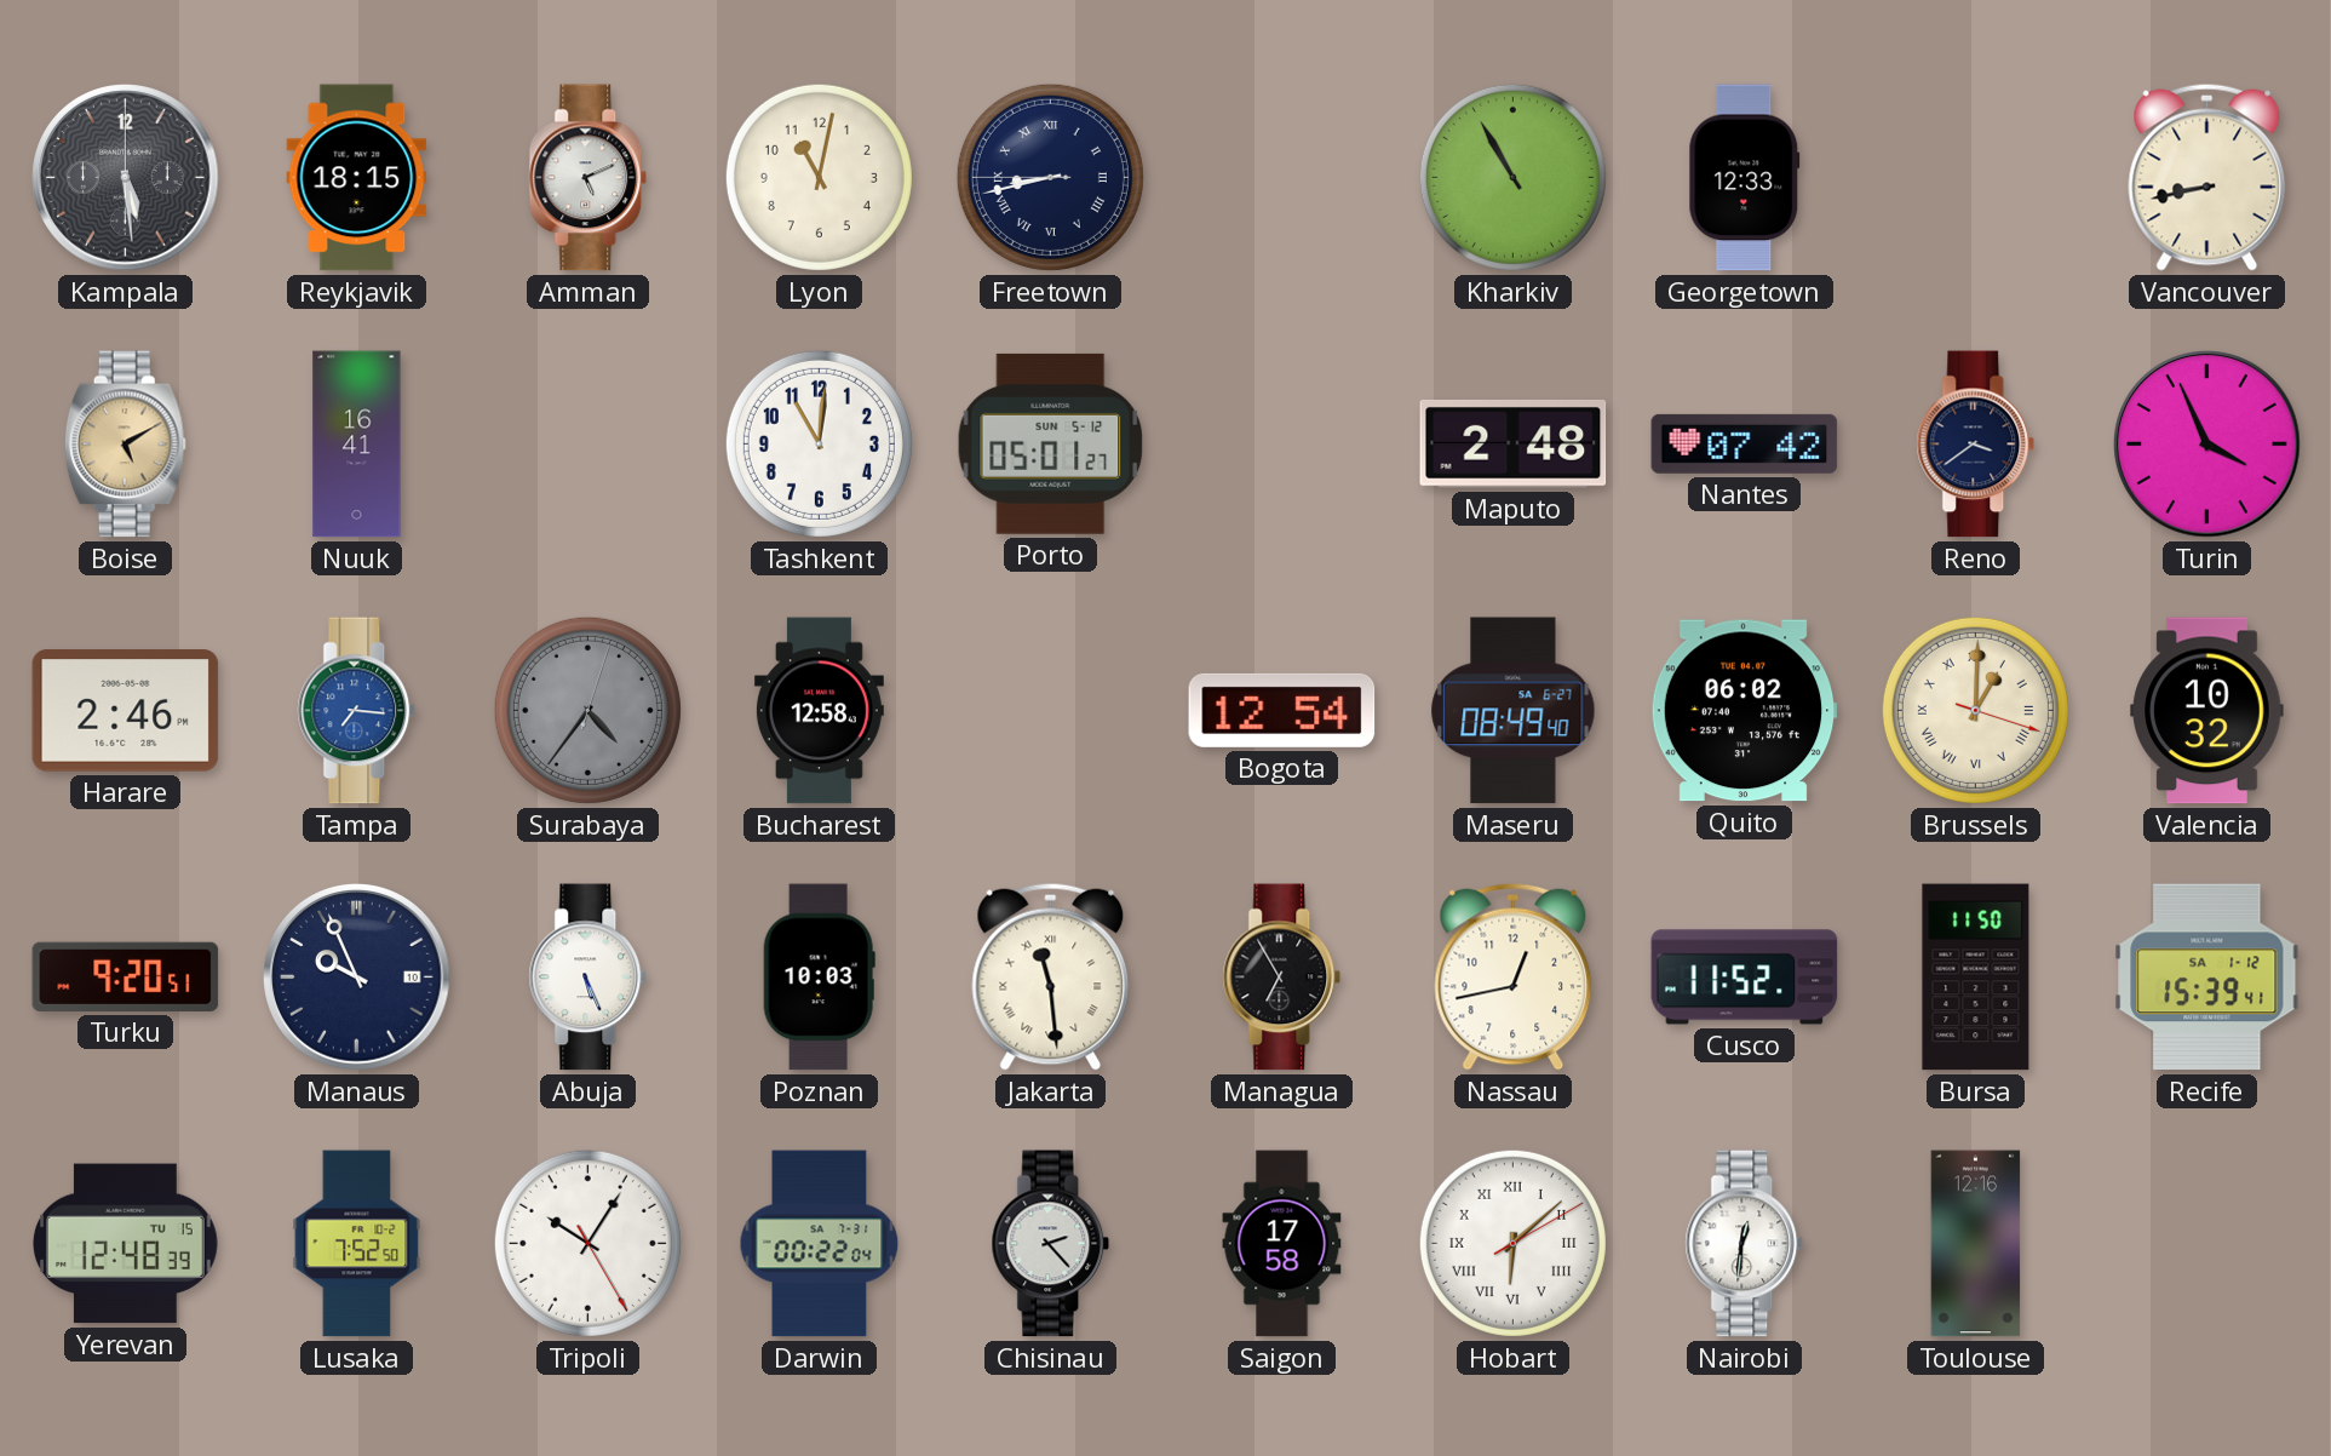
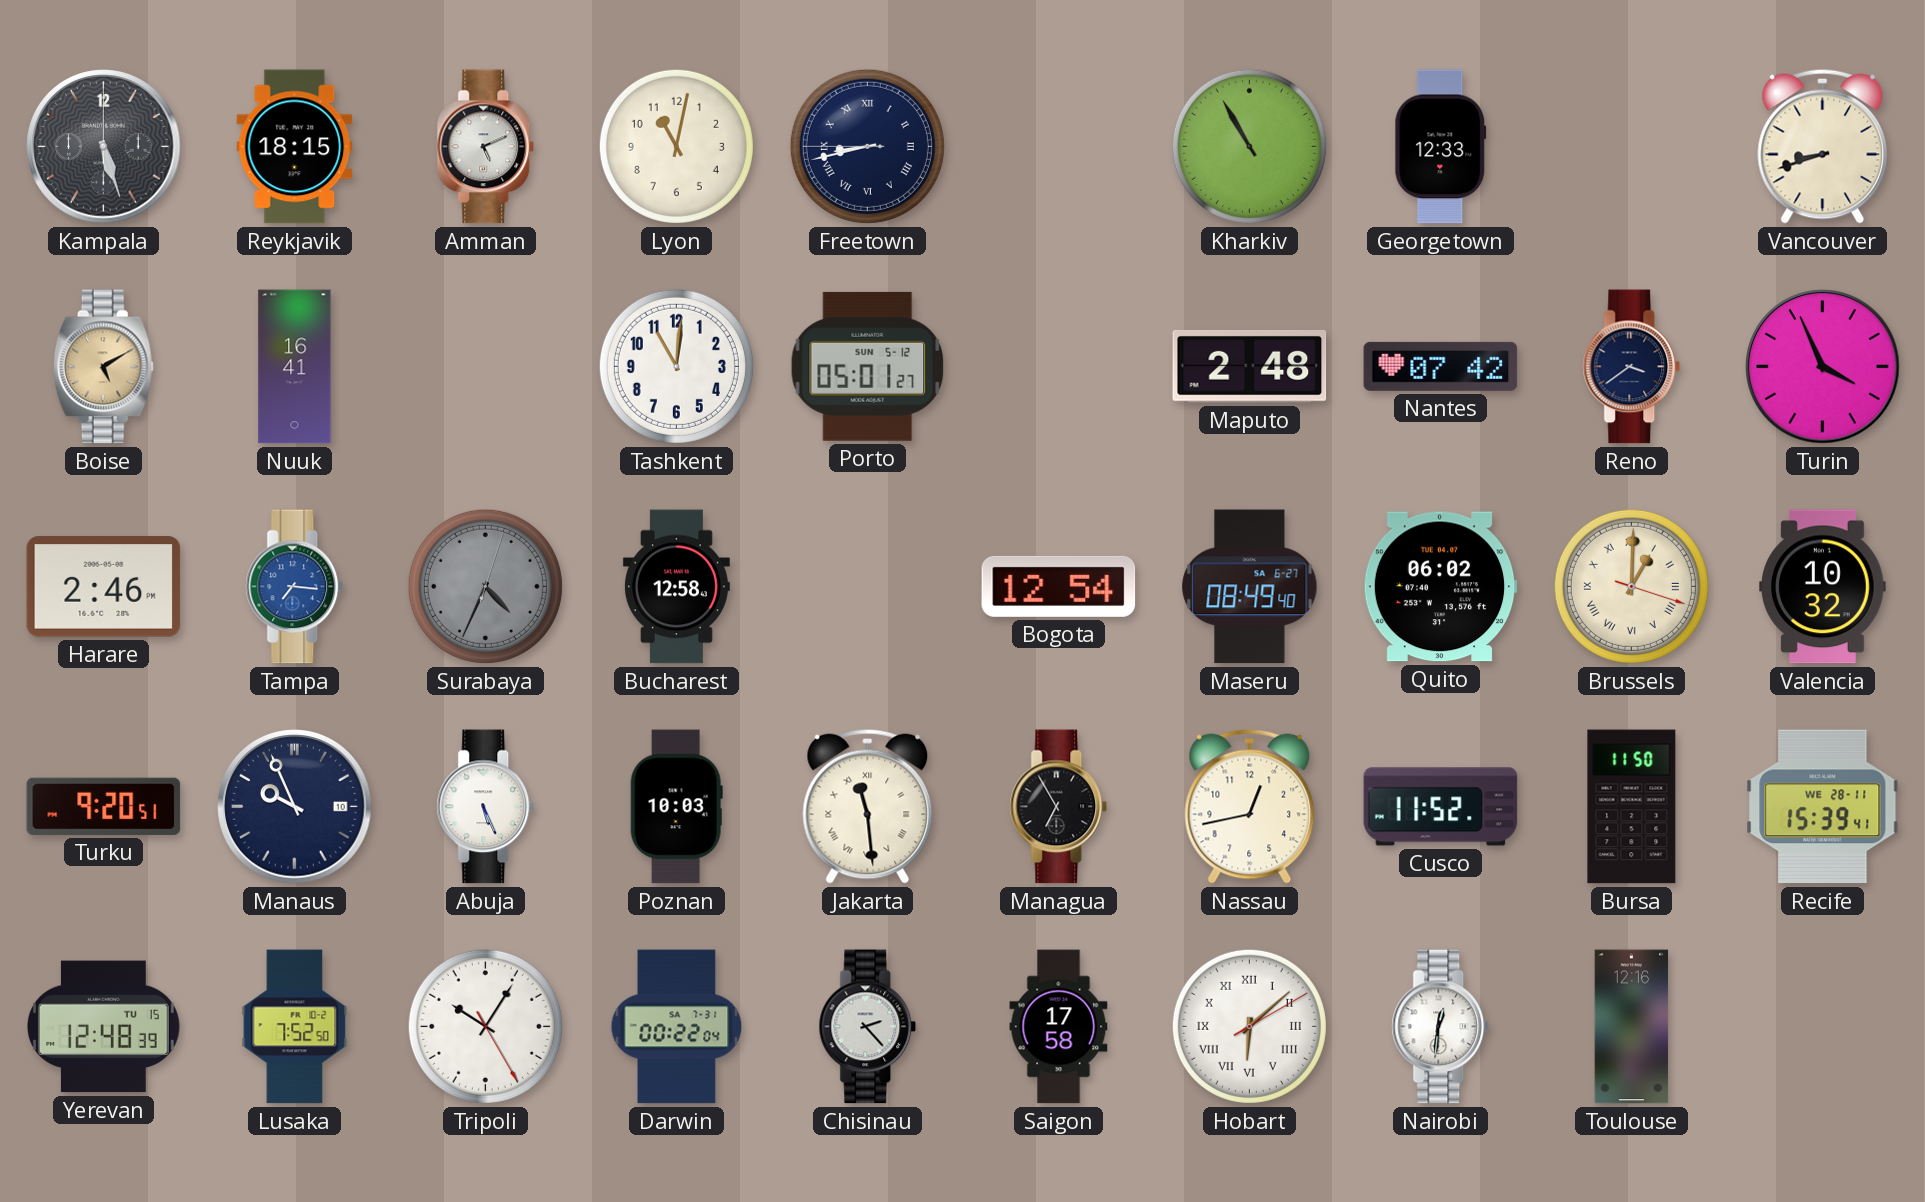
Kampala: 5:29 -> 5:27
Vancouver: 8:43 -> 8:42
Surabaya: 4:36 -> 4:34
Recife date: SA 1-12 -> WE 28-11
